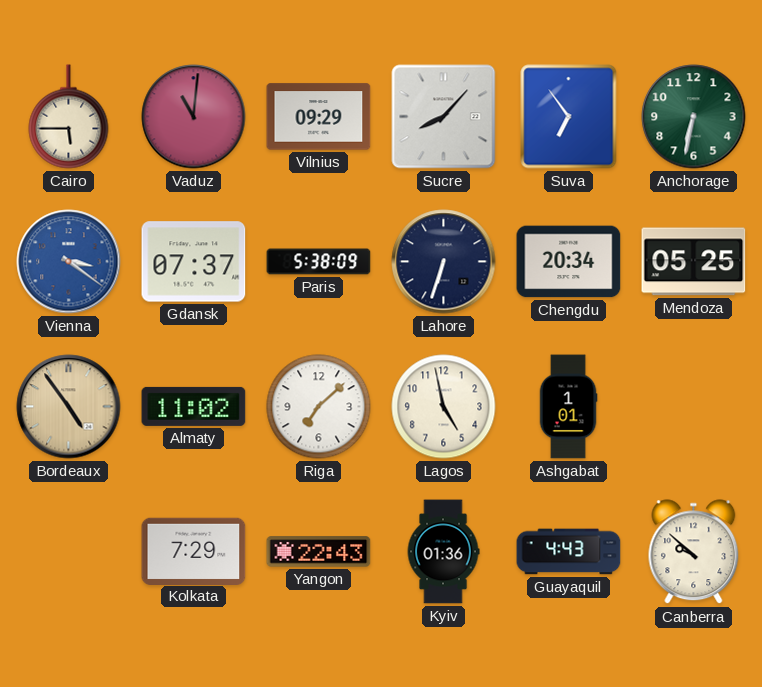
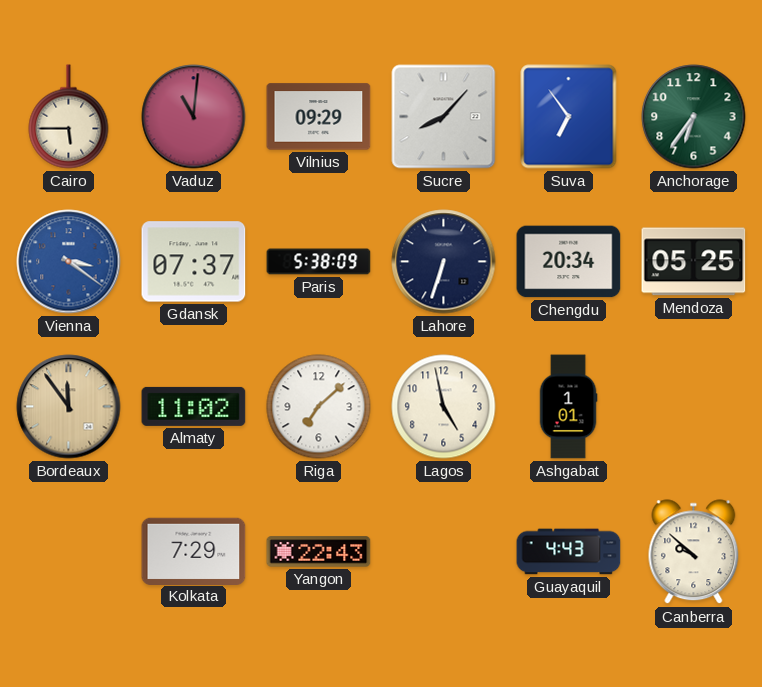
Anchorage: 6:32 -> 6:36
Bordeaux: 4:54 -> 11:54
Kyiv: 01:36 -> none
